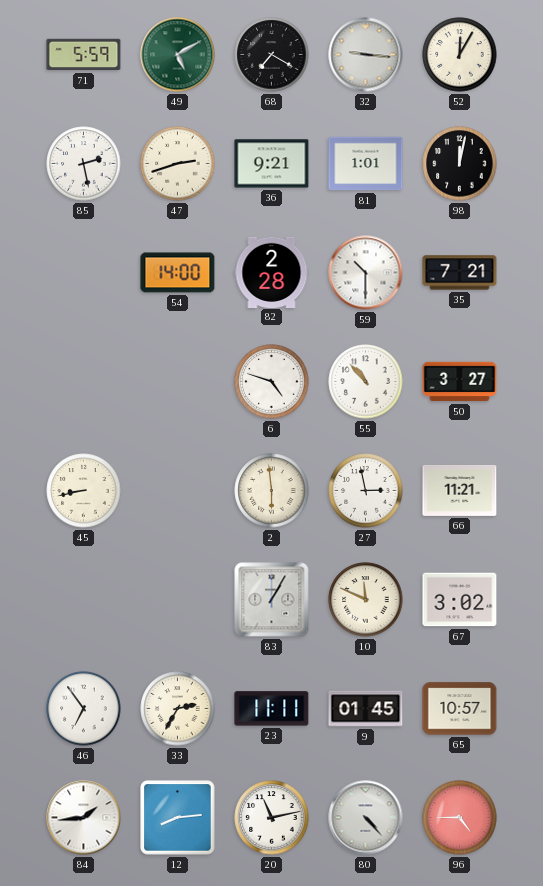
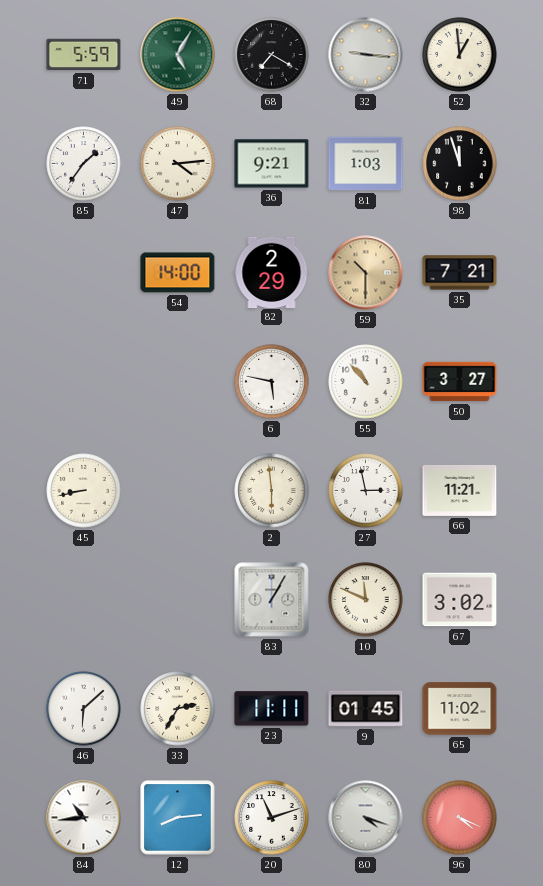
49: 5:10 -> 5:05
52: 12:05 -> 12:59
85: 2:28 -> 1:36
47: 2:42 -> 4:14
81: 1:01 -> 1:03
98: 12:02 -> 11:57
82: 2:28 -> 2:29
59 dial: white -> champagne
6: 4:48 -> 5:47
46: 6:54 -> 6:08
65: 10:57 -> 11:02
84: 1:44 -> 10:44
20: 11:13 -> 11:12
80: 4:23 -> 4:18
96: 4:45 -> 4:19
